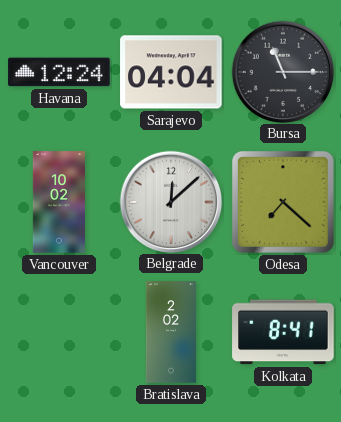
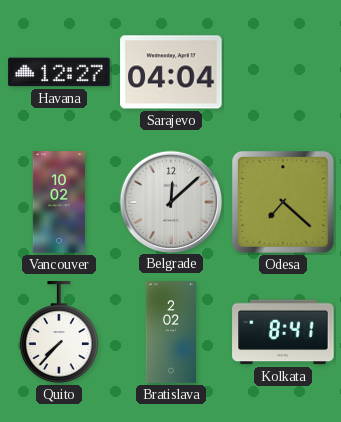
Havana: 12:24 -> 12:27
Bursa: 11:15 -> none
Quito: none -> 7:37
